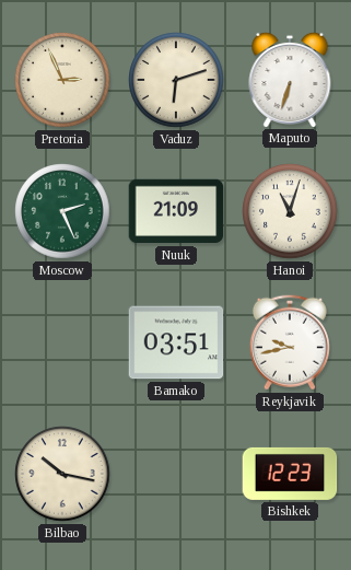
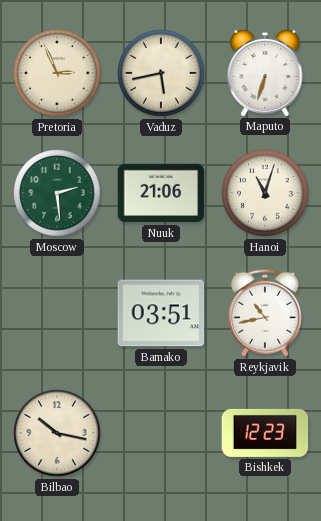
Vaduz: 6:12 -> 5:43
Moscow: 2:26 -> 2:29
Nuuk: 21:09 -> 21:06
Reykjavik: 9:43 -> 10:43
